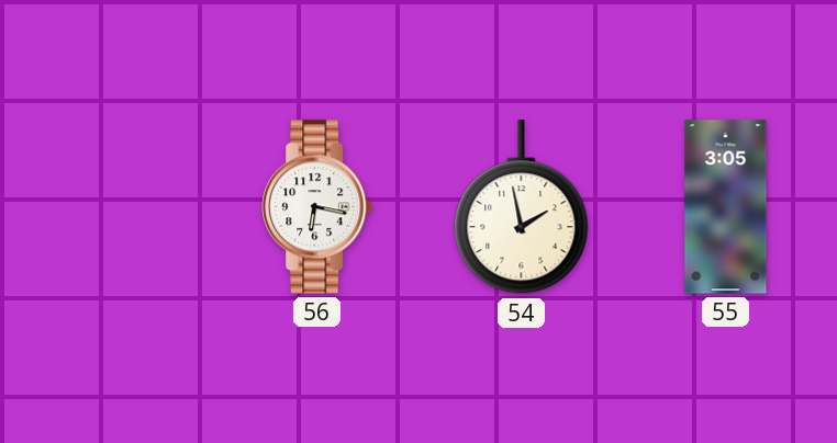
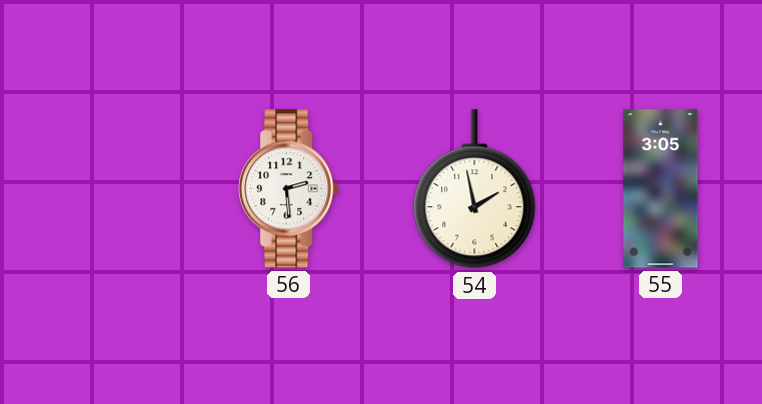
56: 6:17 -> 2:29
